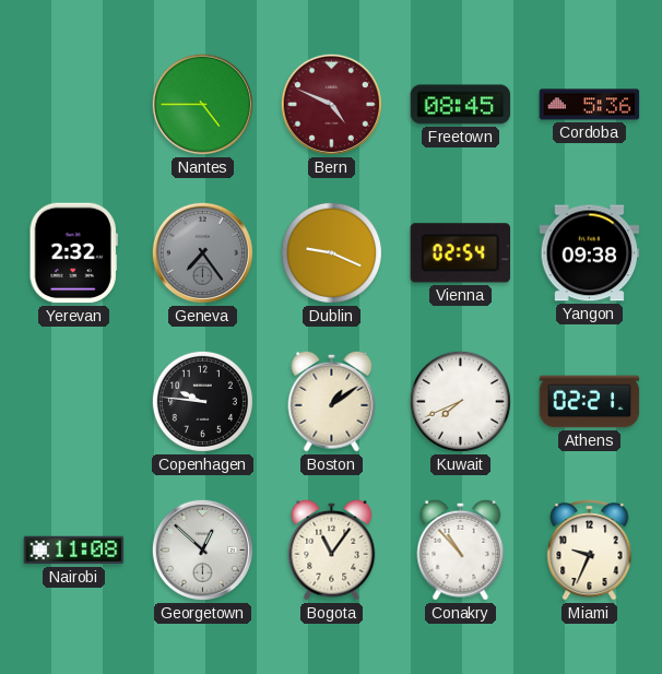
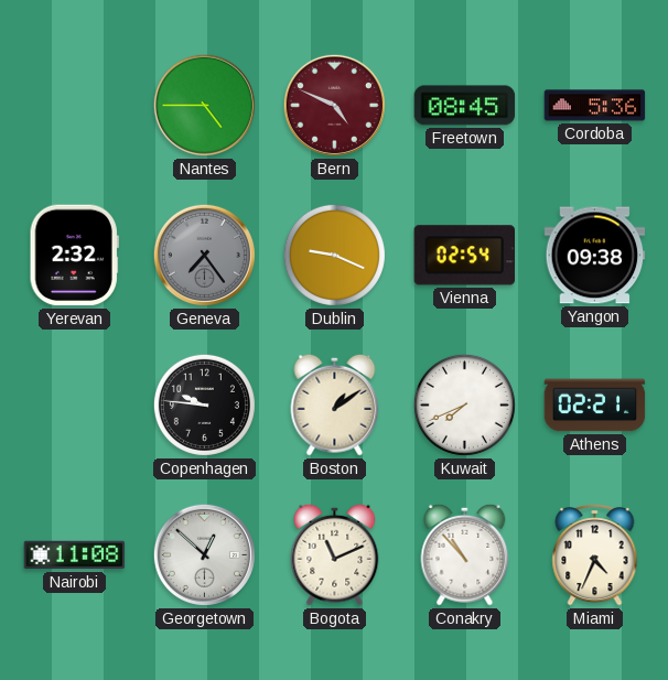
Bogota: 11:06 -> 11:11
Miami: 9:34 -> 4:34
